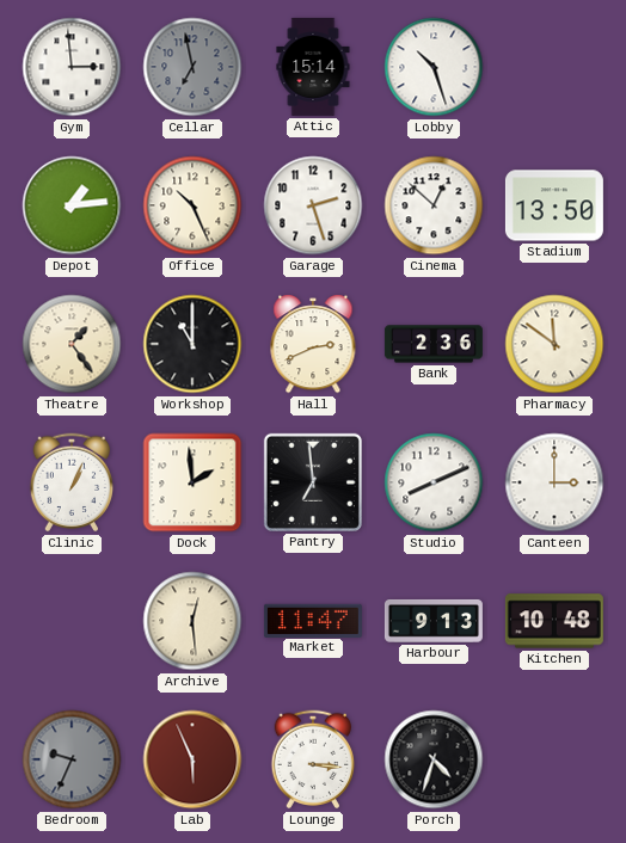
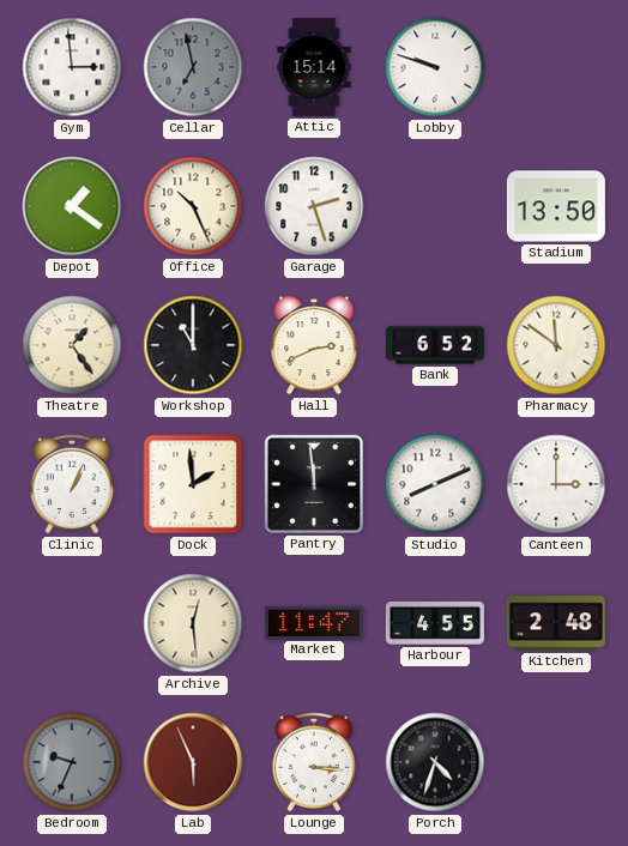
Lobby: 10:27 -> 9:48
Depot: 1:14 -> 1:21
Cinema: 12:52 -> none
Bank: 2:36 -> 6:52
Pantry: 6:59 -> 11:59
Harbour: 9:13 -> 4:55
Kitchen: 10:48 -> 2:48
